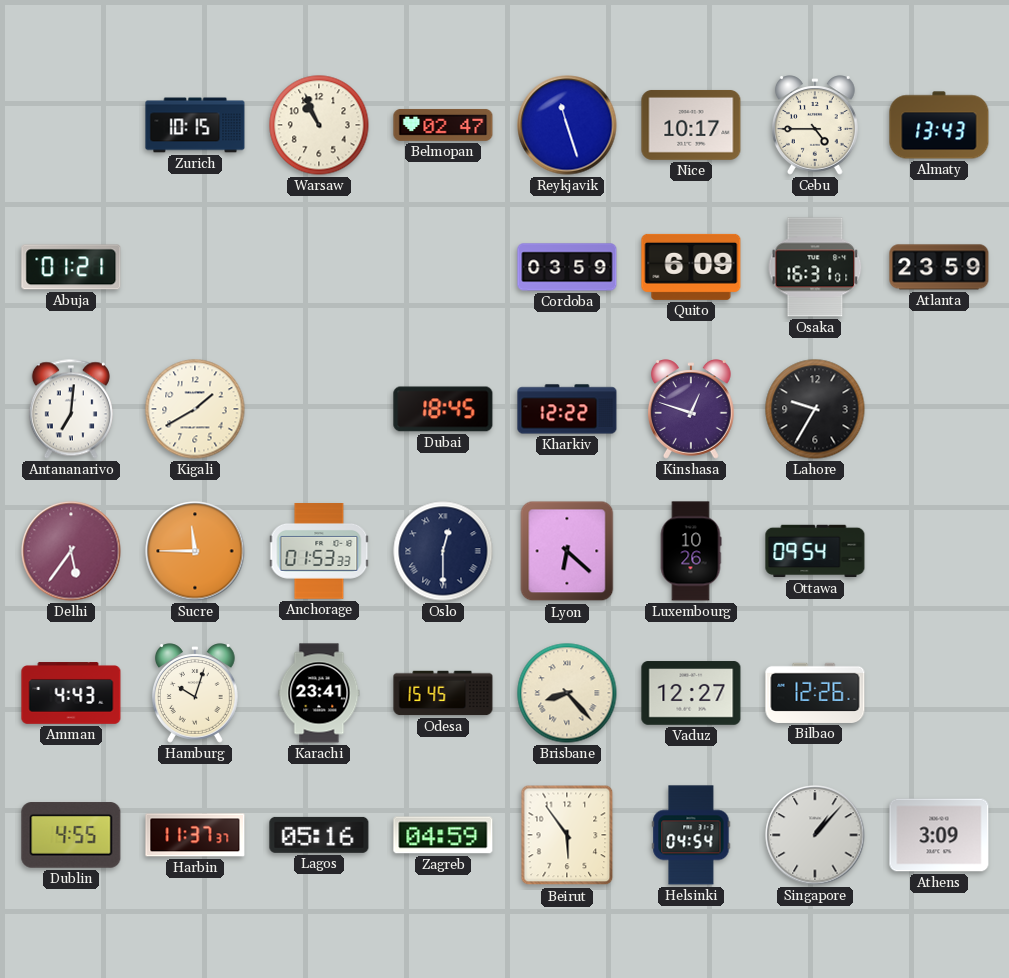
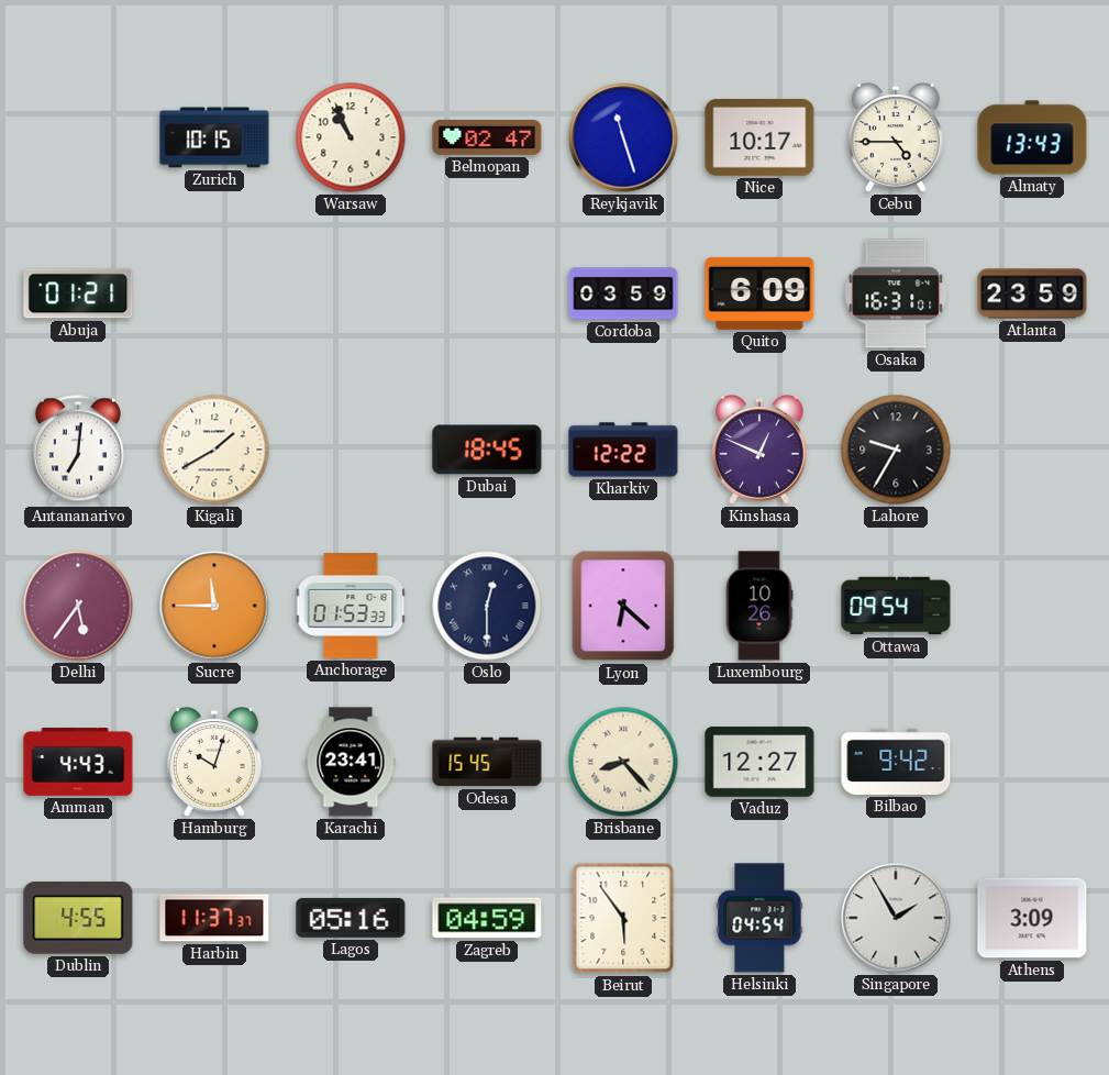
Kinshasa: 12:48 -> 12:49
Bilbao: 12:26 -> 9:42
Singapore: 1:07 -> 1:55
